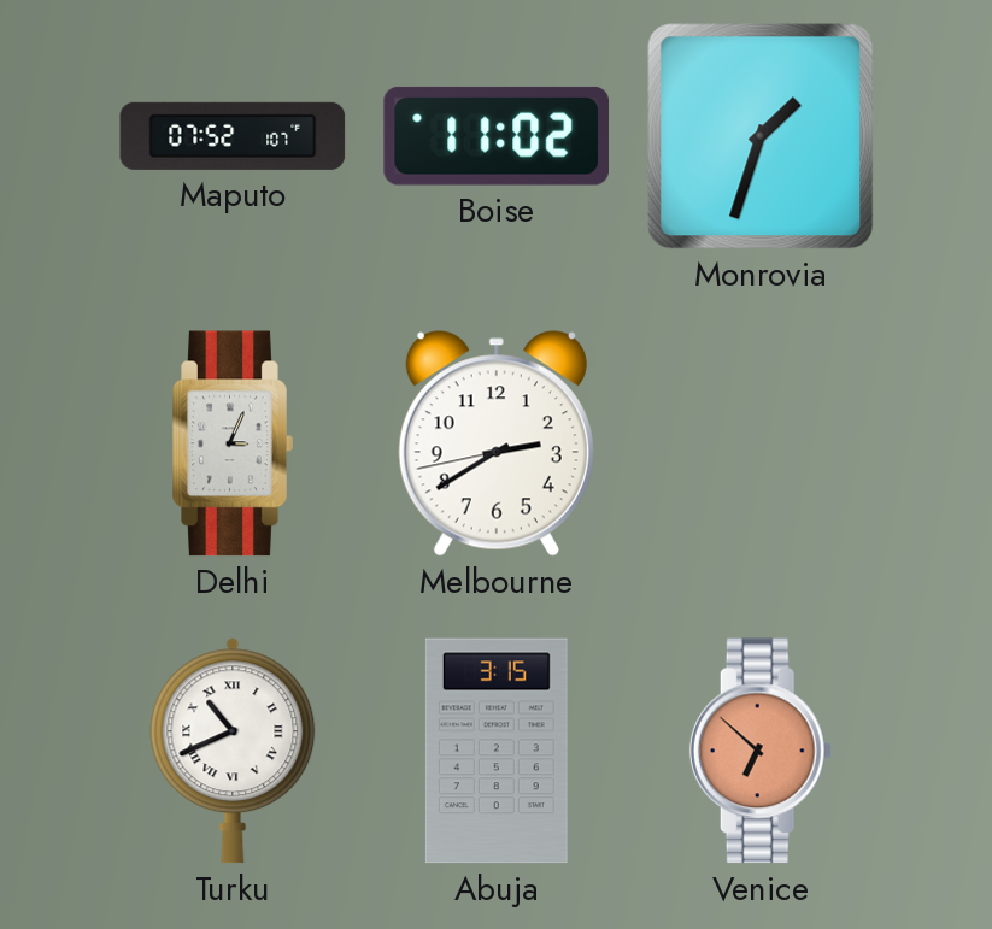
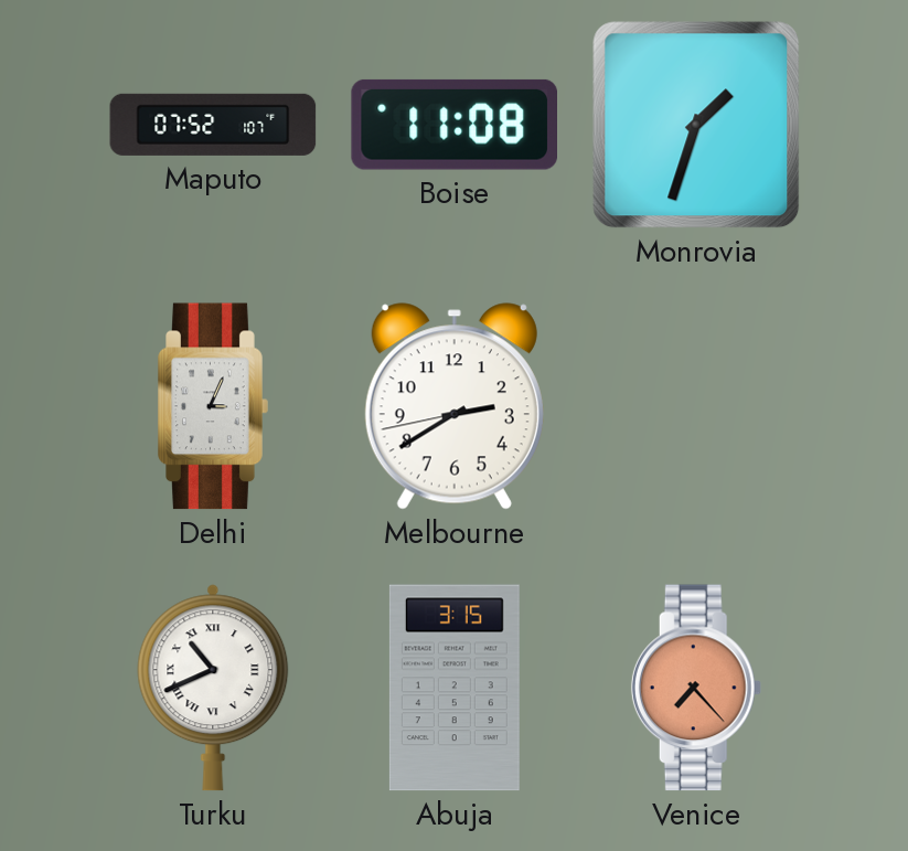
Boise: 11:02 -> 11:08
Venice: 6:52 -> 7:23
